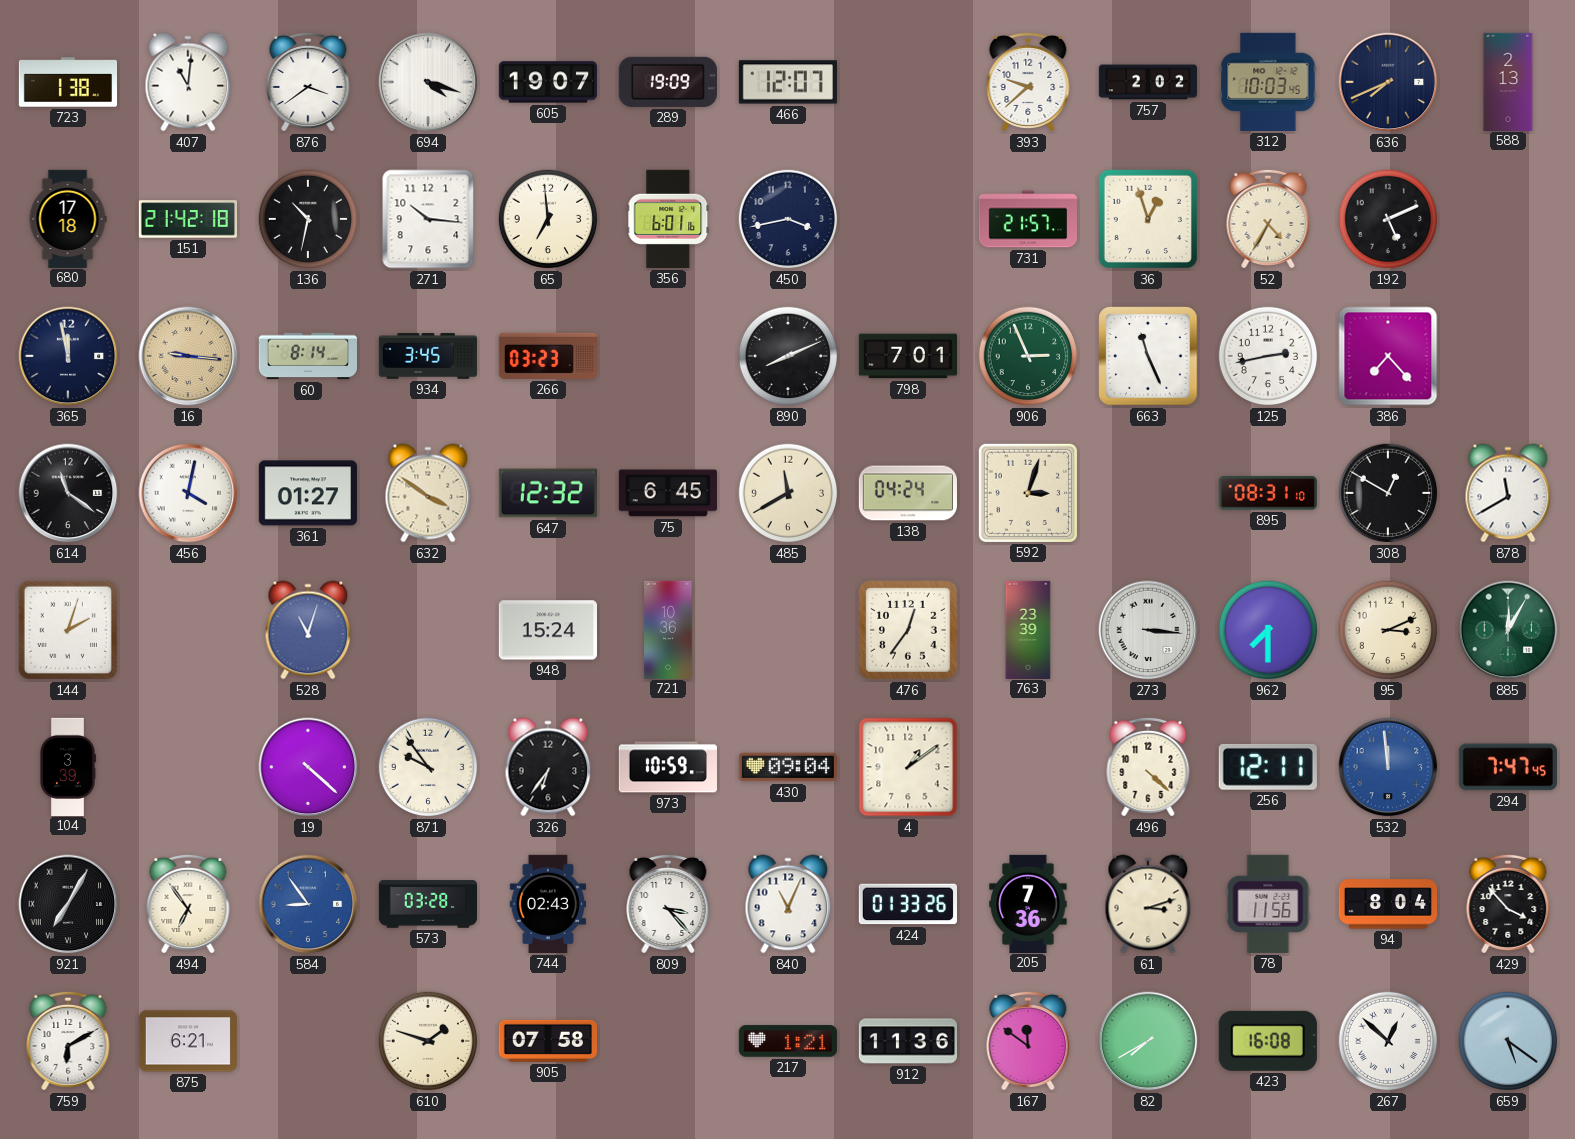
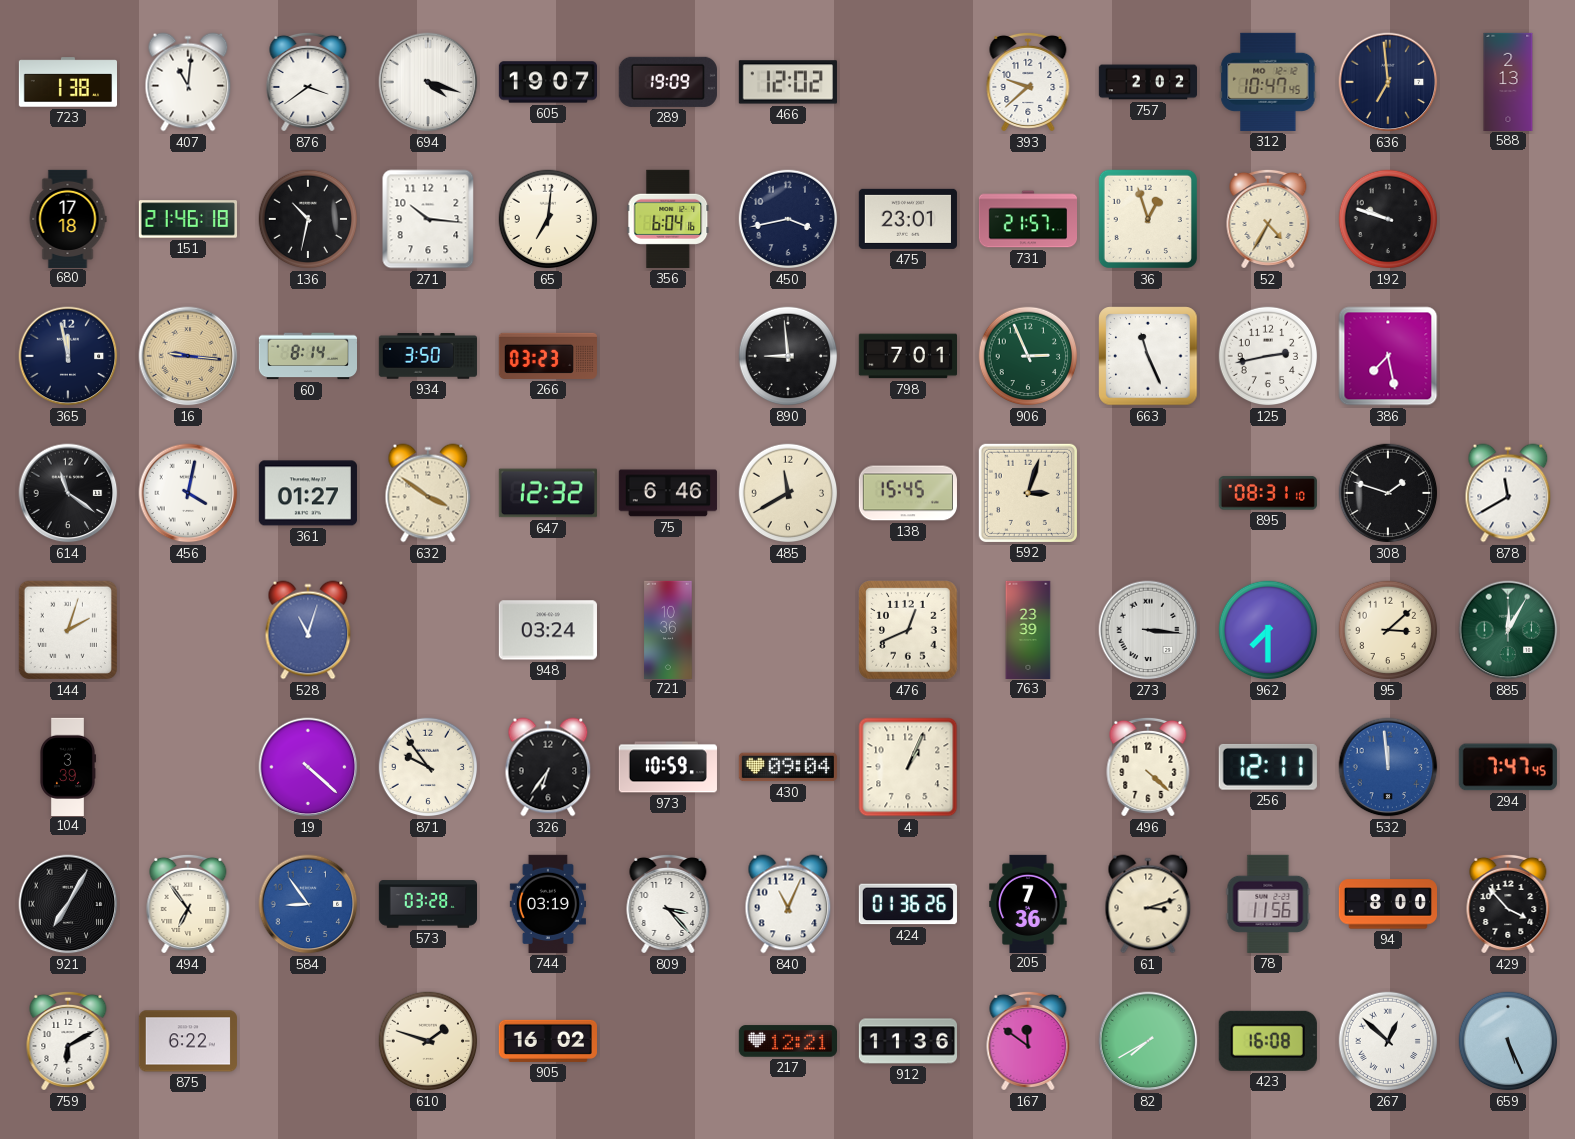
466: 12:07 -> 12:02
312: 10:03 -> 10:47
636: 7:41 -> 6:59
151: 21:42 -> 21:46
65: 6:59 -> 7:01
356: 6:01 -> 6:04
475: none -> 23:01
192: 5:11 -> 9:48
934: 3:45 -> 3:50
890: 8:11 -> 8:59
386: 7:23 -> 7:28
75: 6:45 -> 6:46
138: 04:24 -> 15:45
308: 12:50 -> 1:48
948: 15:24 -> 03:24
476: 12:36 -> 12:41
95: 3:11 -> 3:08
4: 1:09 -> 1:04
744: 02:43 -> 03:19
424: 01:33 -> 01:36
94: 8:04 -> 8:00
875: 6:21 -> 6:22
905: 07:58 -> 16:02
217: 1:21 -> 12:21
659: 5:21 -> 5:26
